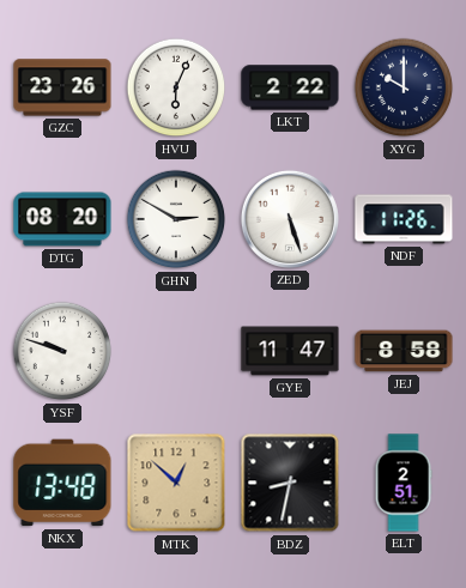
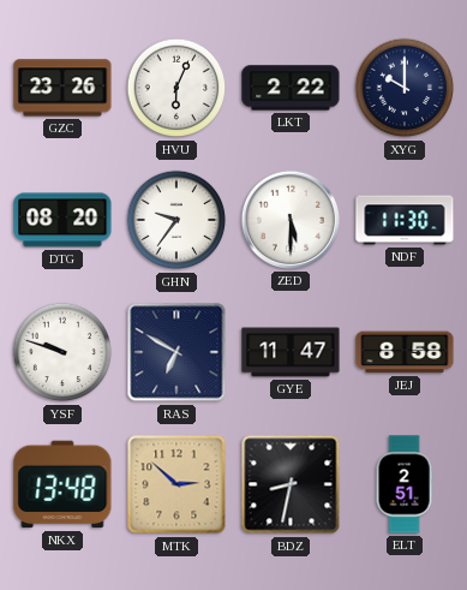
GHN: 2:50 -> 9:36
ZED: 5:27 -> 5:30
NDF: 11:26 -> 11:30
RAS: none -> 6:50
MTK: 12:52 -> 2:52
